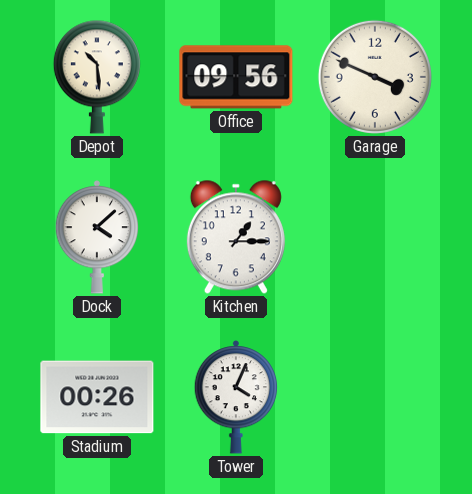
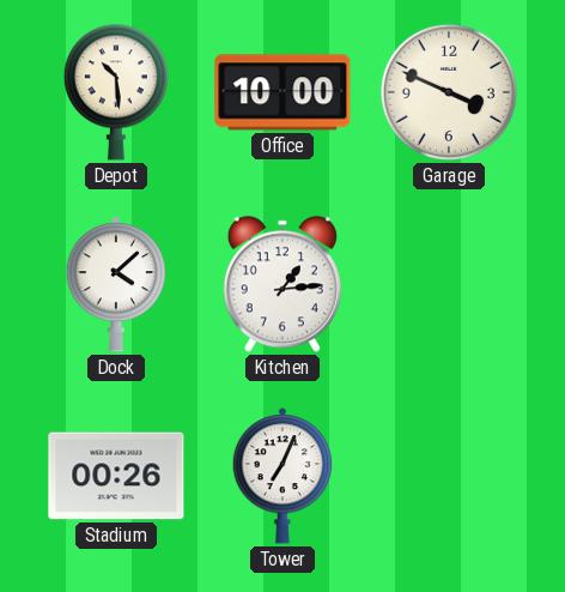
Office: 09:56 -> 10:00
Kitchen: 1:15 -> 1:14
Tower: 4:04 -> 7:04
